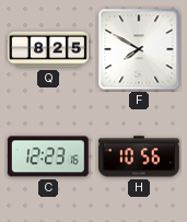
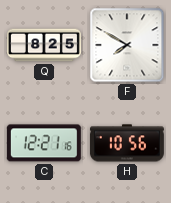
C: 12:23 -> 12:21
